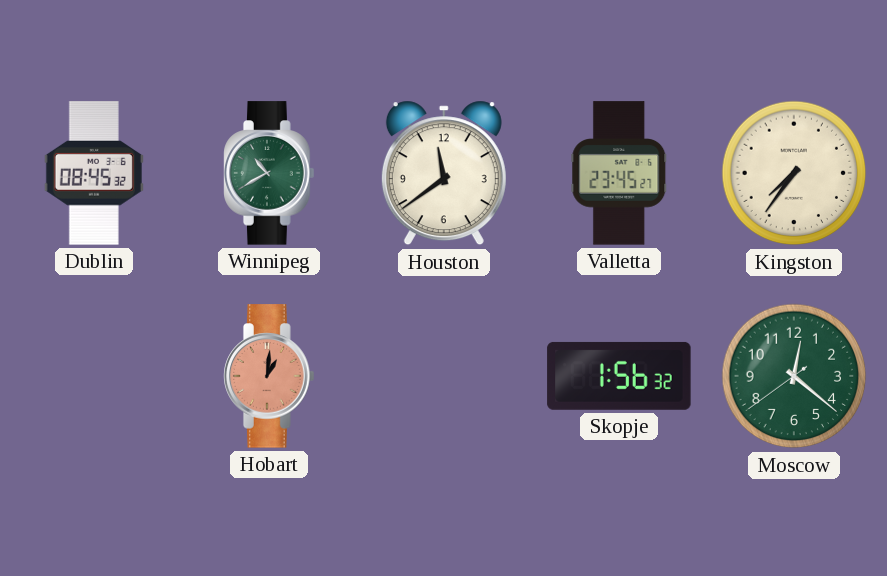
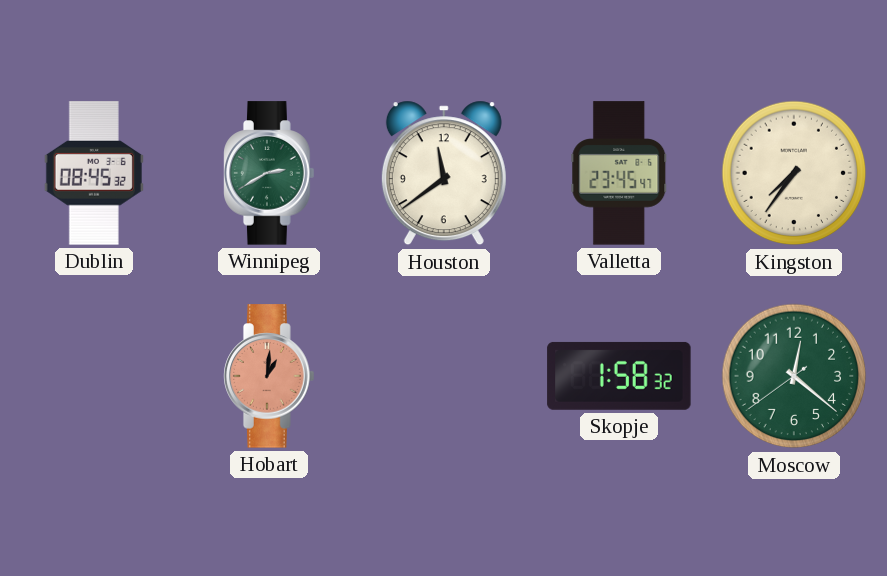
Winnipeg: 10:40 -> 2:40
Valletta: 23:45:27 -> 23:45:47
Skopje: 1:56 -> 1:58
